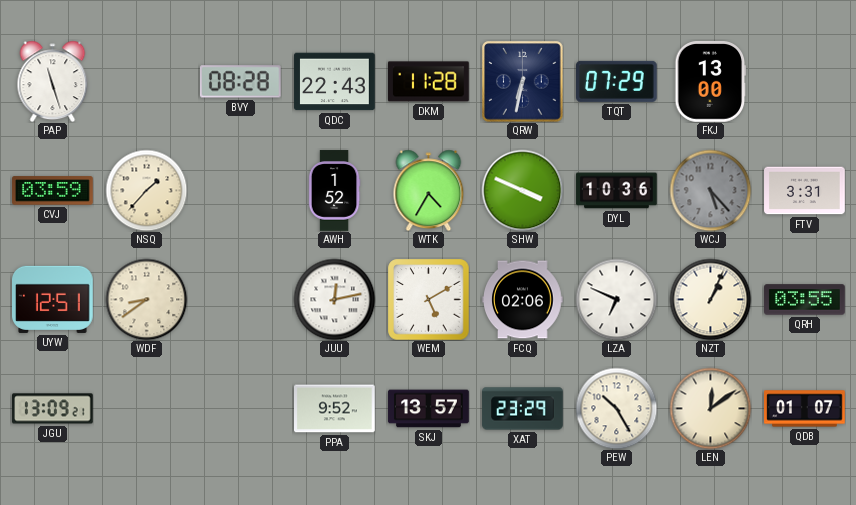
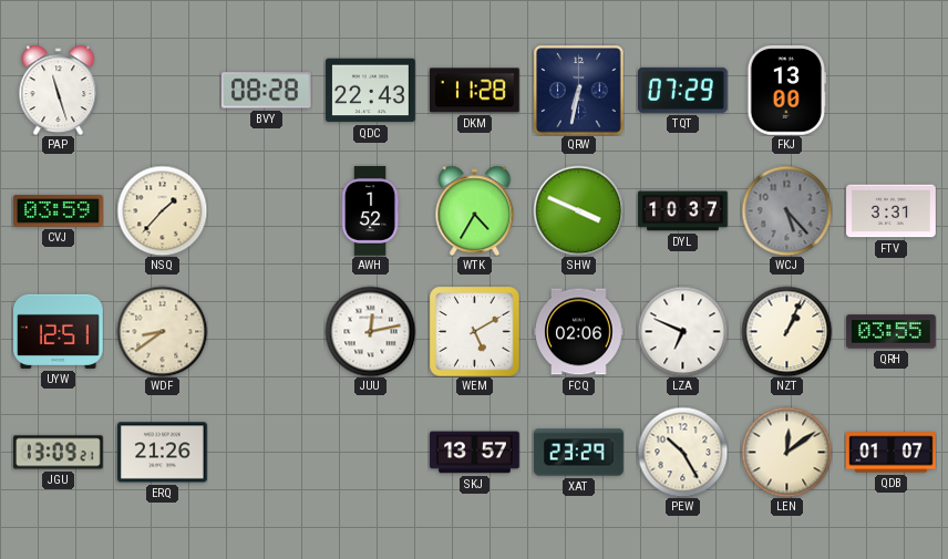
DYL: 10:36 -> 10:37
ERQ: none -> 21:26
PPA: 9:52 -> none
